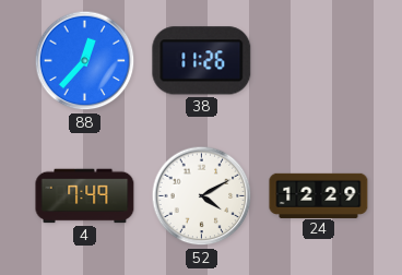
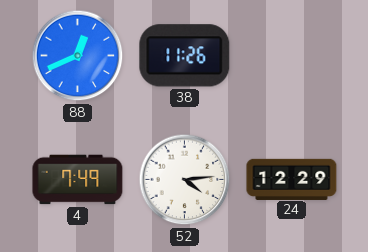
88: 12:37 -> 12:41
52: 4:10 -> 4:14
